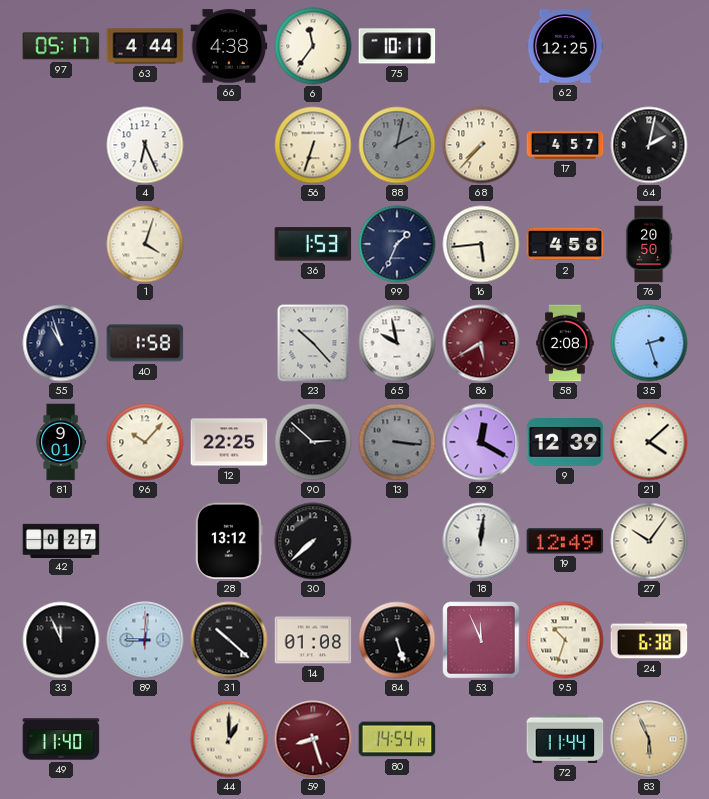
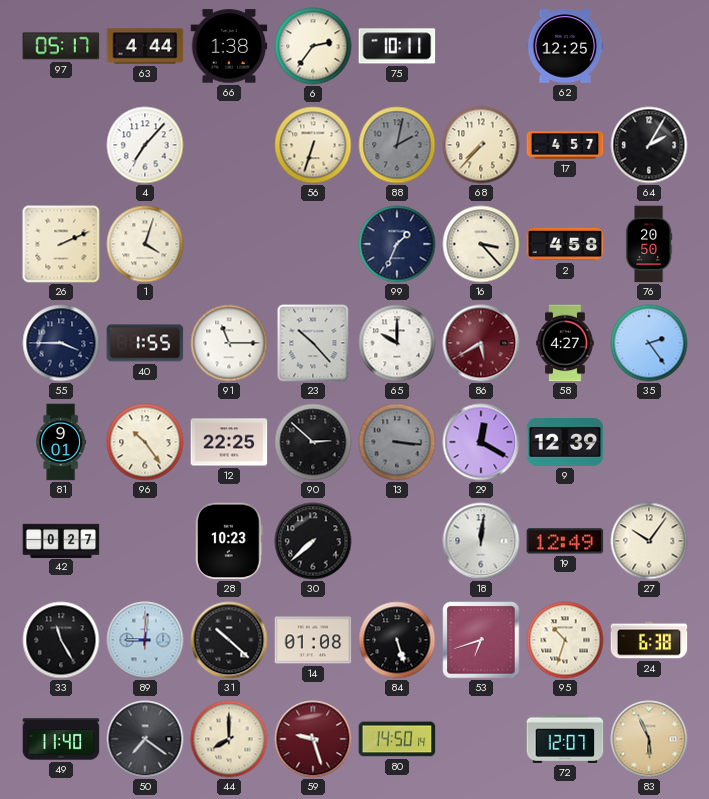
66: 4:38 -> 1:38
6: 11:36 -> 2:36
4: 6:26 -> 7:07
64: 2:02 -> 2:05
26: none -> 2:11
36: 1:53 -> none
16: 5:44 -> 3:23
55: 10:57 -> 3:45
40: 1:58 -> 1:55
91: none -> 11:15
65: 9:58 -> 10:00
58: 2:08 -> 4:27
35: 2:27 -> 2:24
96: 10:07 -> 10:24
21: 4:08 -> none
28: 13:12 -> 10:23
33: 11:56 -> 11:25
53: 11:56 -> 6:42
50: none -> 7:21
44: 1:00 -> 8:00
59: 8:27 -> 9:27
80: 14:54 -> 14:50
72: 11:44 -> 12:07
